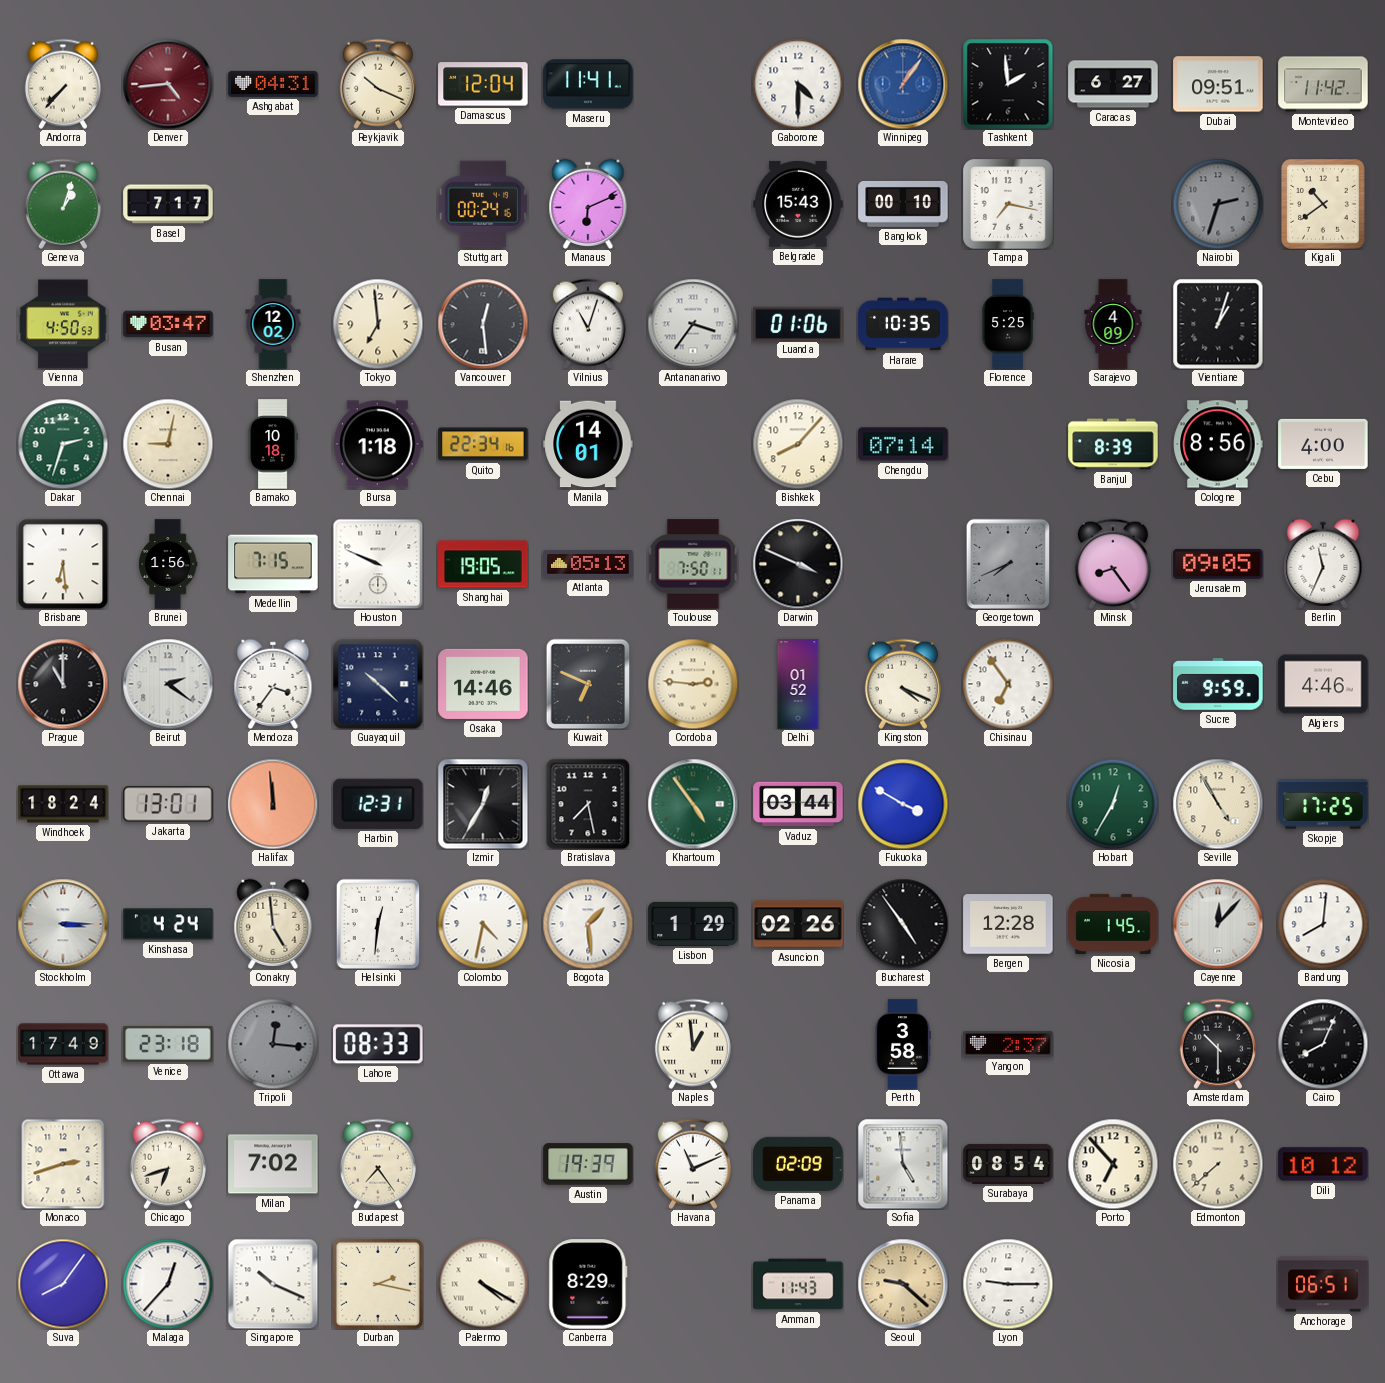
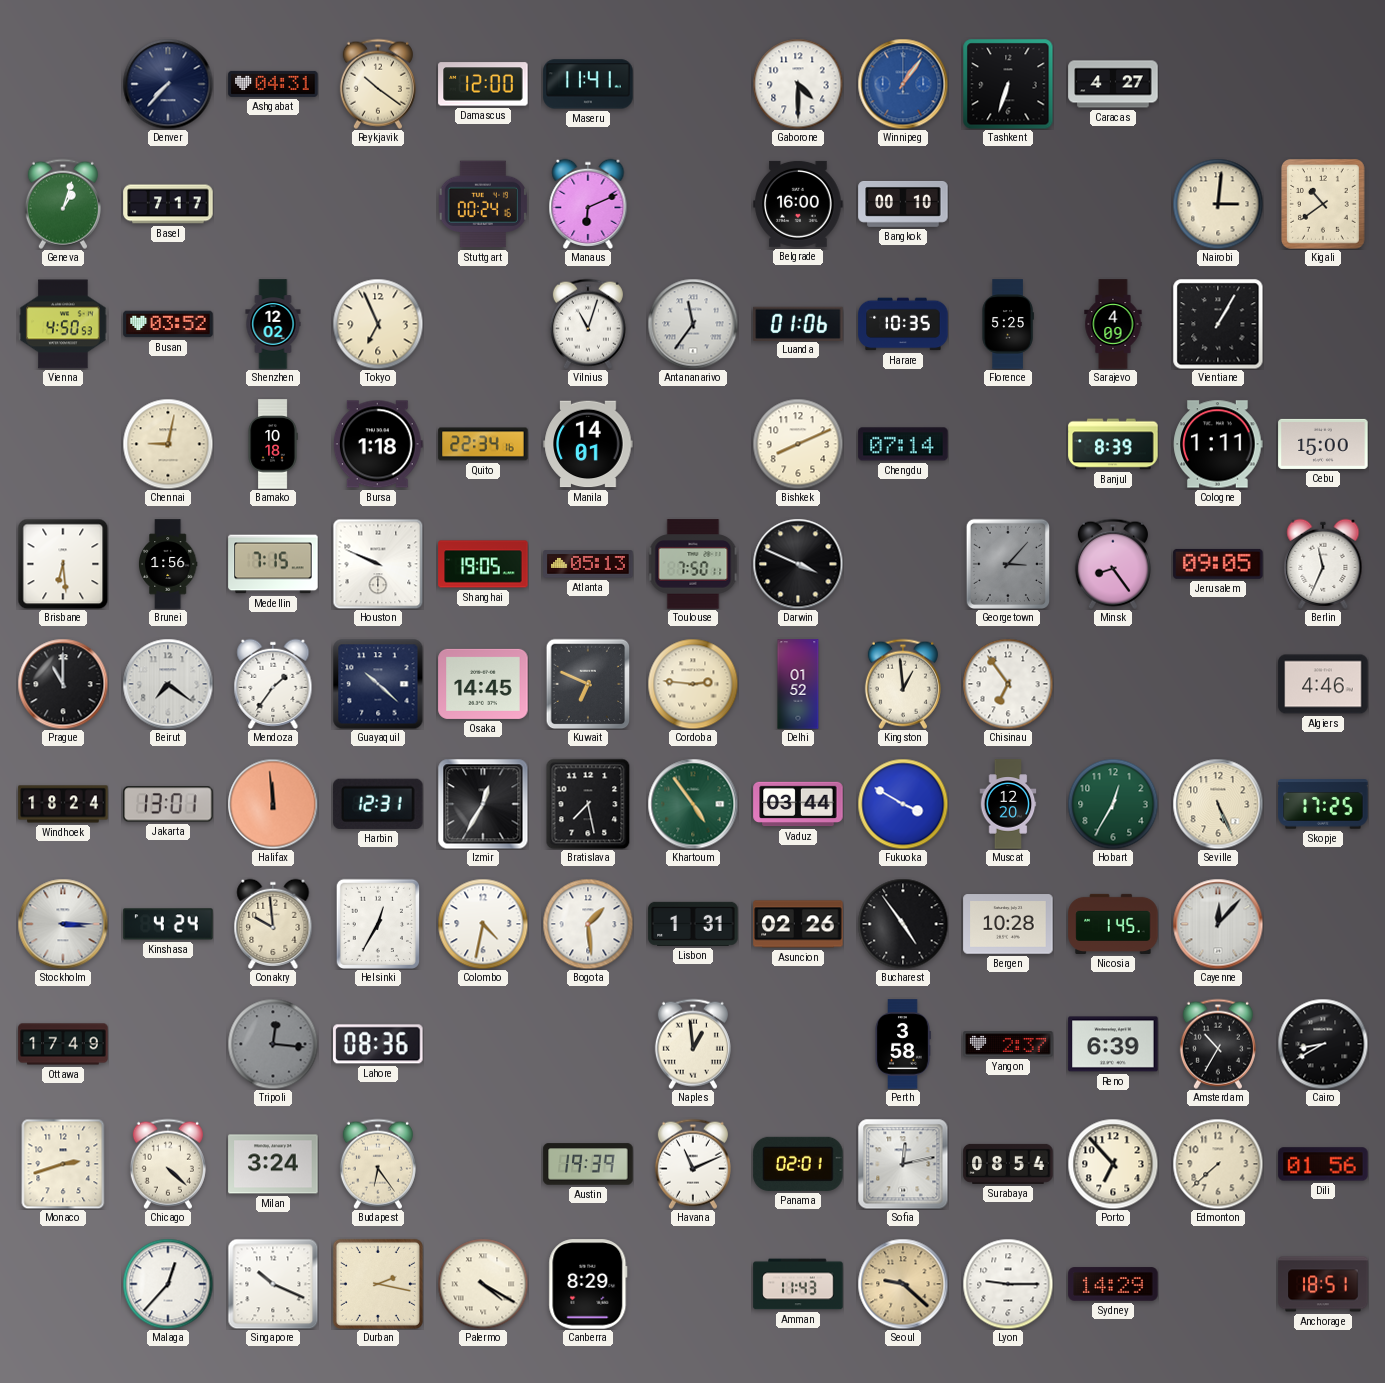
Andorra: 7:37 -> none
Denver: 4:44 -> 7:37
Denver dial: burgundy -> navy
Reykjavik: 10:19 -> 10:21
Damascus: 12:04 -> 12:00
Tashkent: 1:59 -> 6:33
Caracas: 6:27 -> 4:27
Dubai: 09:51 -> none
Montevideo: 11:42 -> none
Belgrade: 15:43 -> 16:00
Tampa: 7:17 -> none
Nairobi: 2:33 -> 3:01
Nairobi dial: grey -> cream
Busan: 03:47 -> 03:52
Tokyo: 6:59 -> 6:56
Vancouver: 12:29 -> none
Antananarivo: 3:36 -> 11:36
Vientiane: 1:03 -> 1:05
Dakar: 2:33 -> none
Bishkek: 8:07 -> 8:11
Cologne: 8:56 -> 1:11
Cebu: 4:00 -> 15:00
Georgetown: 7:41 -> 3:07
Beirut: 2:21 -> 7:21
Mendoza: 3:36 -> 1:36
Osaka: 14:46 -> 14:45
Kingston: 4:19 -> 12:59
Sucre: 9:59 -> none
Muscat: none -> 12:20
Seville: 4:55 -> 5:26
Conakry: 4:59 -> 9:59
Helsinki: 12:31 -> 12:35
Lisbon: 1:29 -> 1:31
Bergen: 12:28 -> 10:28
Bandung: 8:01 -> none
Venice: 23:18 -> none
Lahore: 08:33 -> 08:36
Reno: none -> 6:39
Amsterdam: 10:30 -> 10:35
Cairo: 8:04 -> 8:40
Chicago: 6:42 -> 4:22
Milan: 7:02 -> 3:24
Budapest: 7:24 -> 6:24
Panama: 02:09 -> 02:01
Sofia: 4:59 -> 12:13
Dili: 10:12 -> 01:56
Suva: 8:06 -> none
Sydney: none -> 14:29
Anchorage: 06:51 -> 18:51
